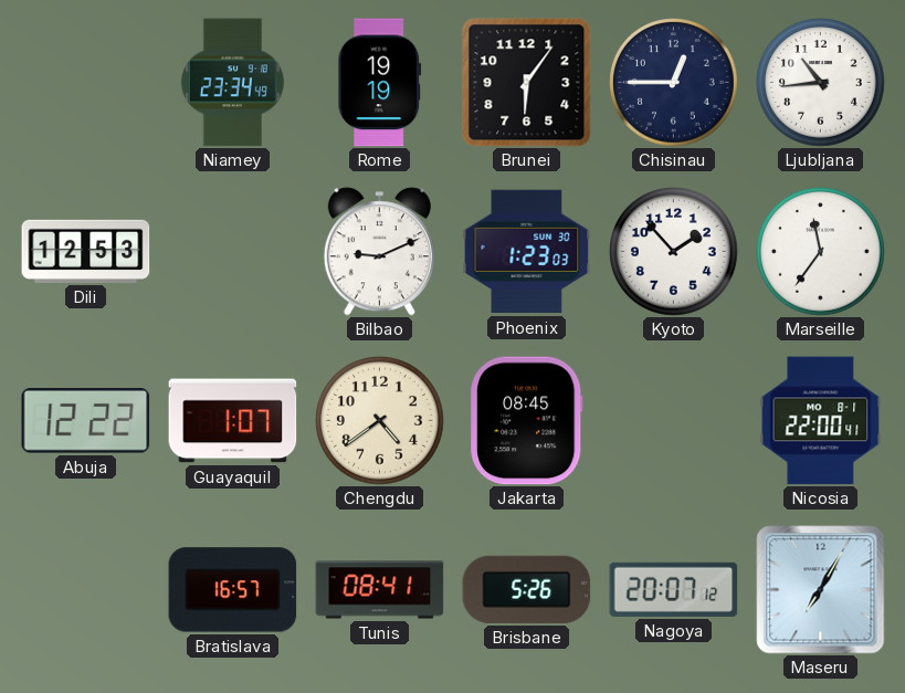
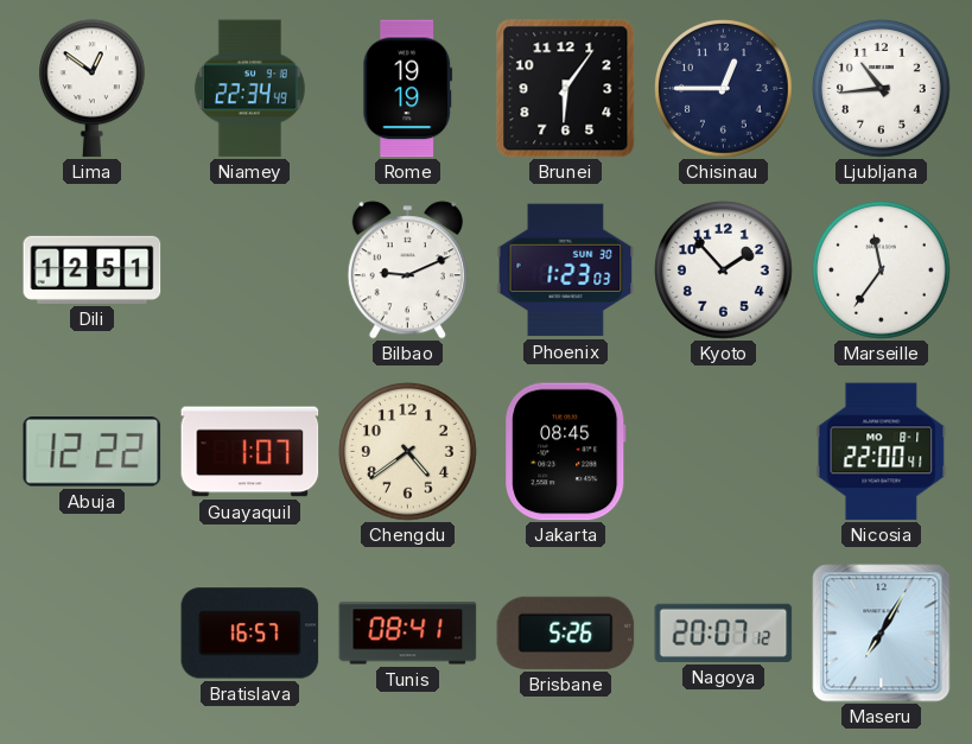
Lima: none -> 12:51
Niamey: 23:34 -> 22:34
Dili: 12:53 -> 12:51
